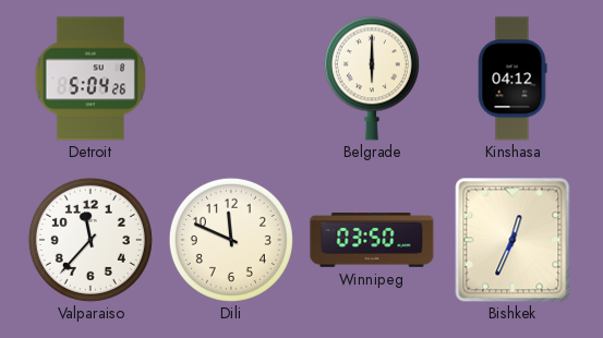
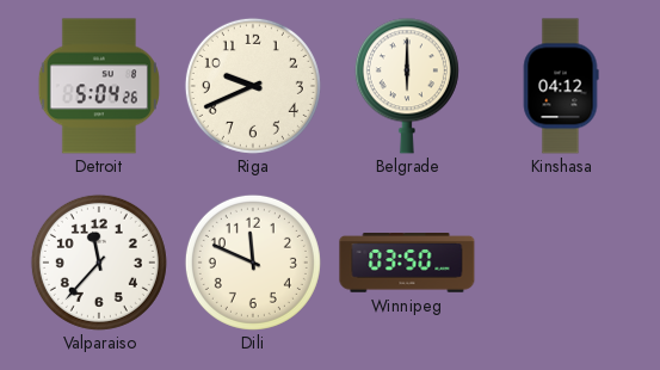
Riga: none -> 9:41
Bishkek: 12:34 -> none
